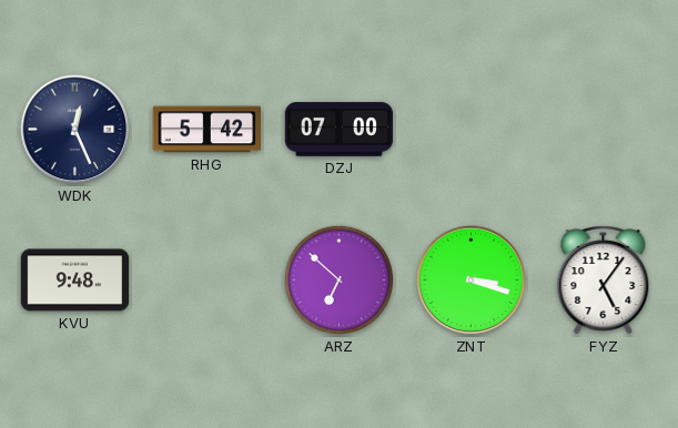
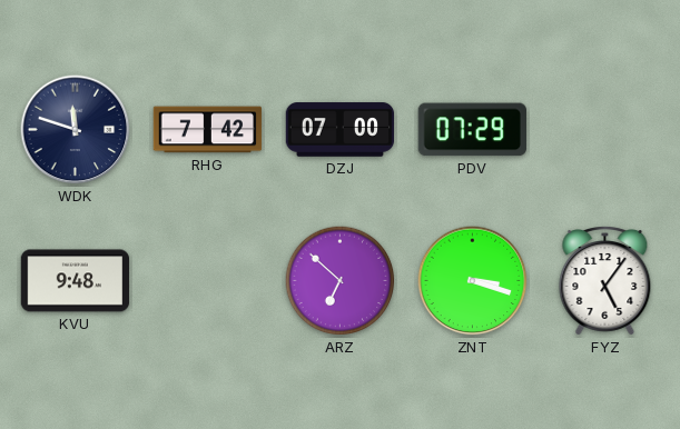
WDK: 12:26 -> 11:48
RHG: 5:42 -> 7:42
PDV: none -> 07:29
